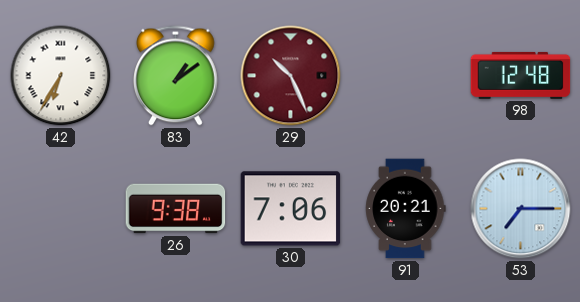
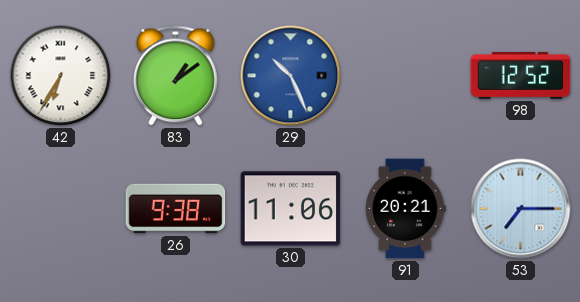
29 dial: burgundy -> blue
98: 12:48 -> 12:52
30: 7:06 -> 11:06
